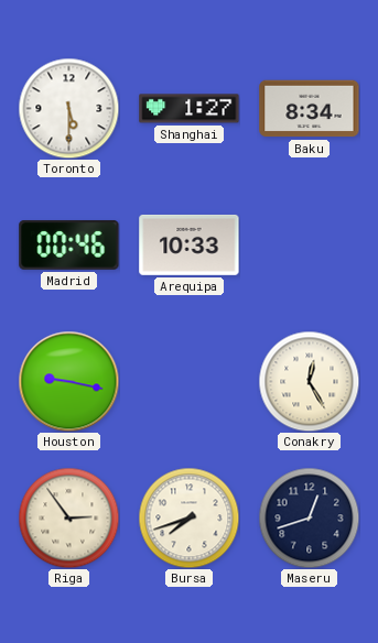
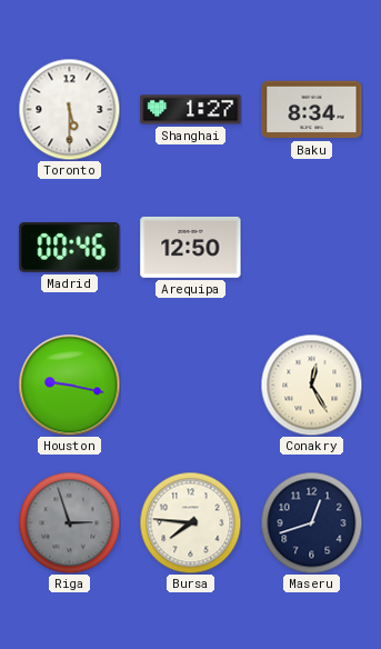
Arequipa: 10:33 -> 12:50
Riga: 2:54 -> 2:57
Riga dial: cream -> grey
Bursa: 7:42 -> 7:46
